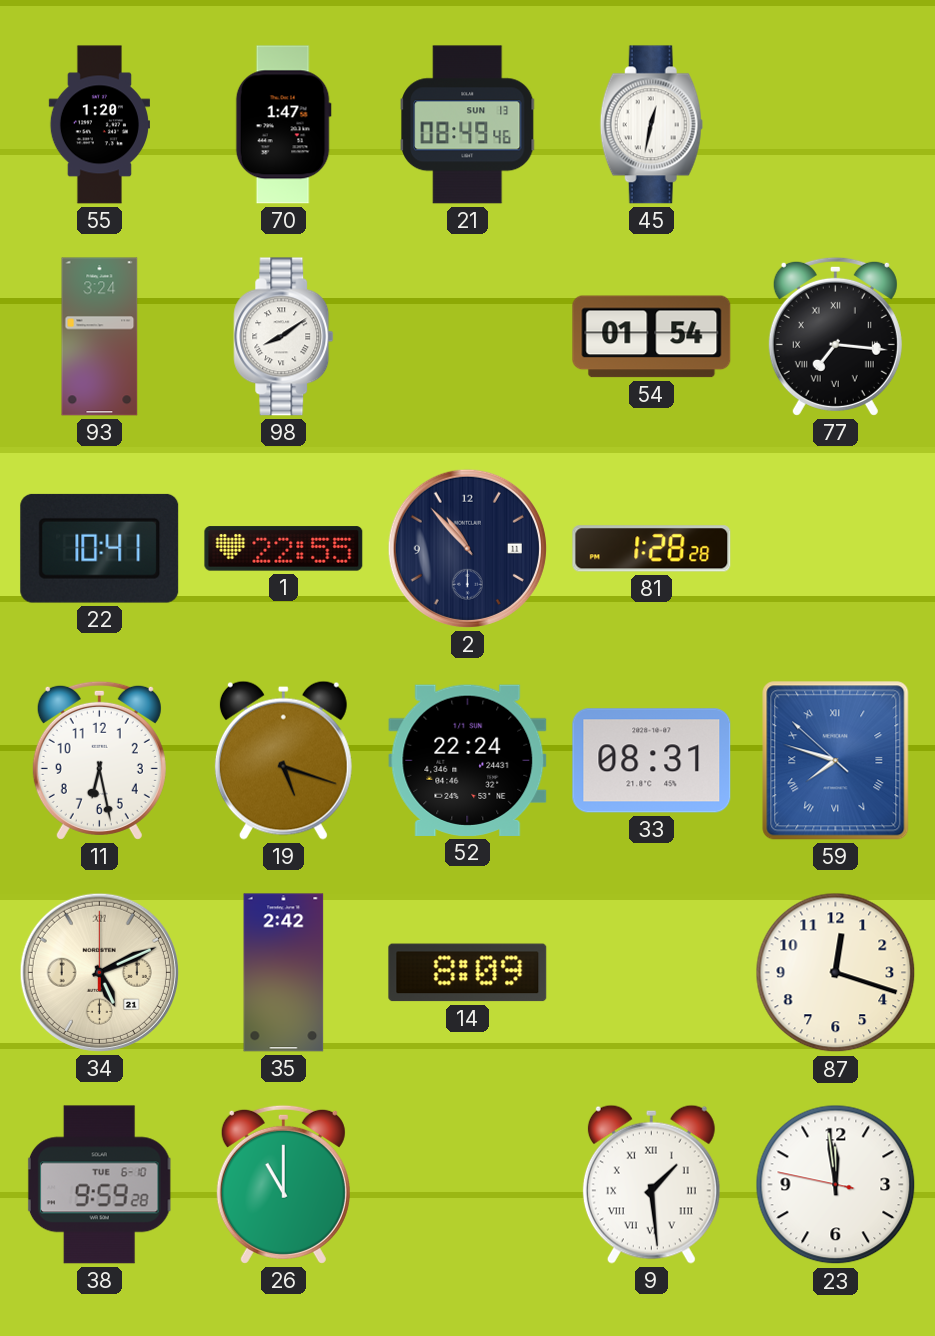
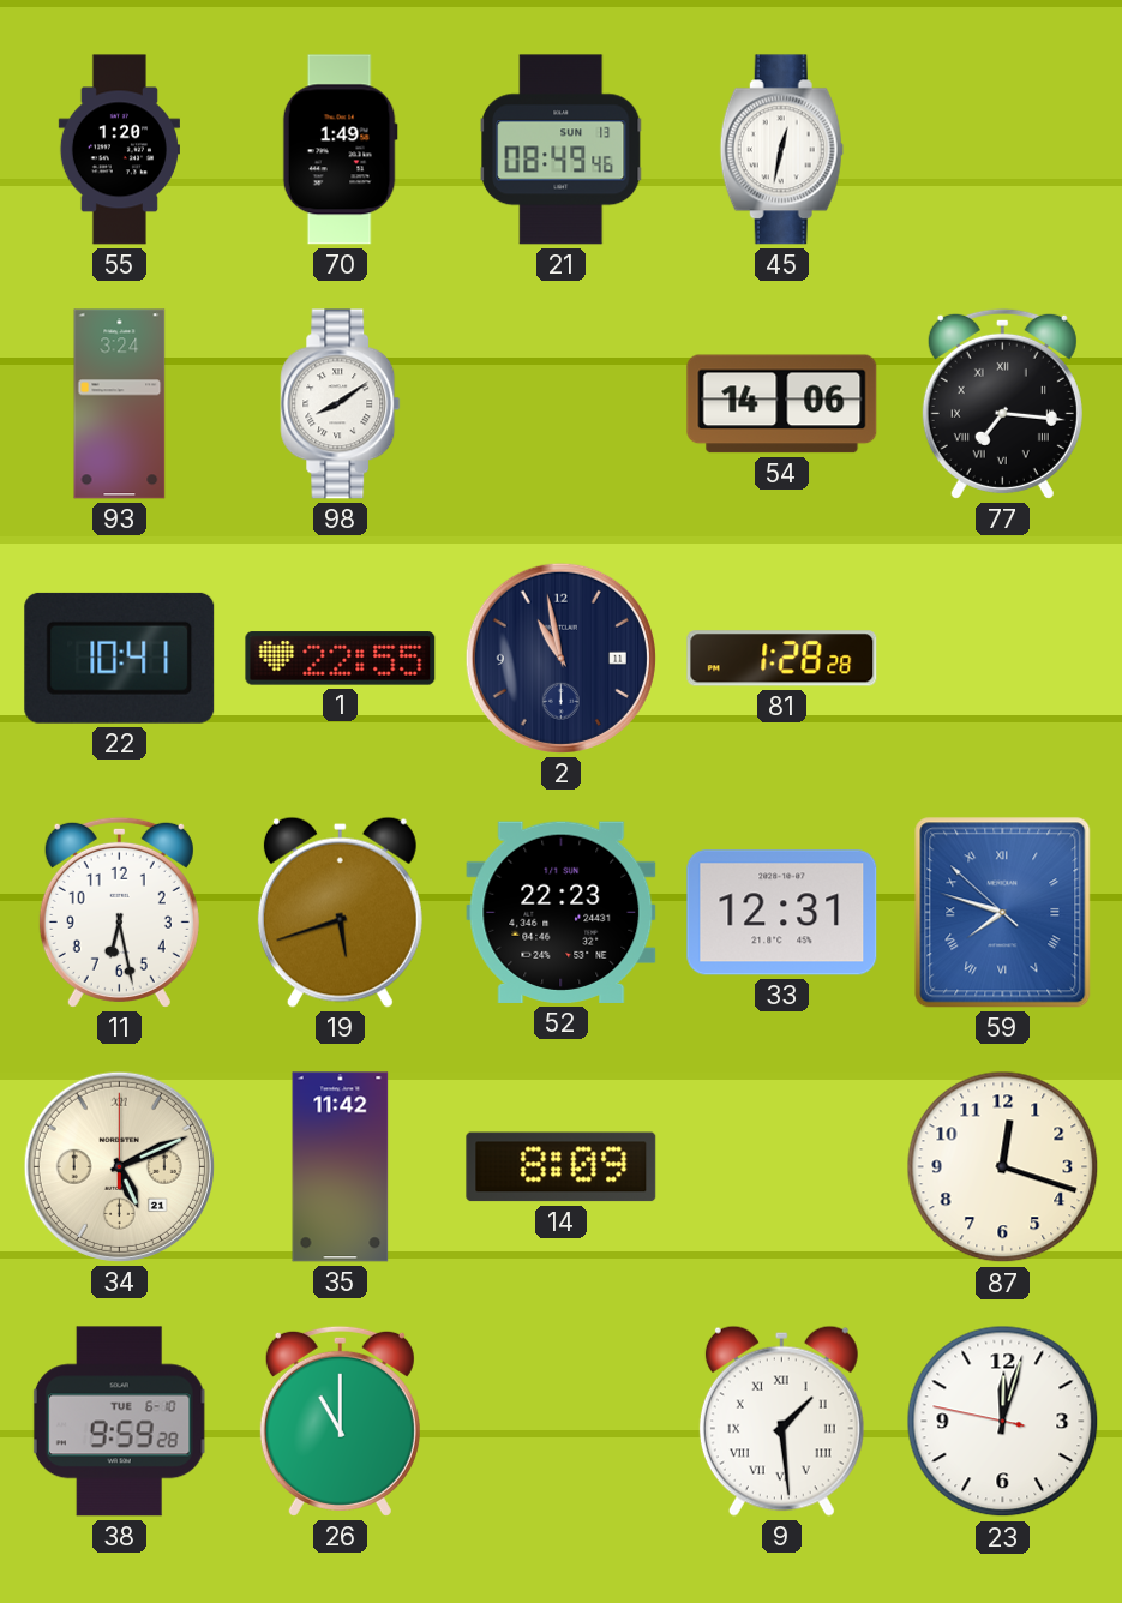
70: 1:47 -> 1:49
54: 01:54 -> 14:06
2: 10:53 -> 10:58
19: 5:18 -> 5:42
52: 22:24 -> 22:23
33: 08:31 -> 12:31
35: 2:42 -> 11:42
23: 11:58 -> 12:02
